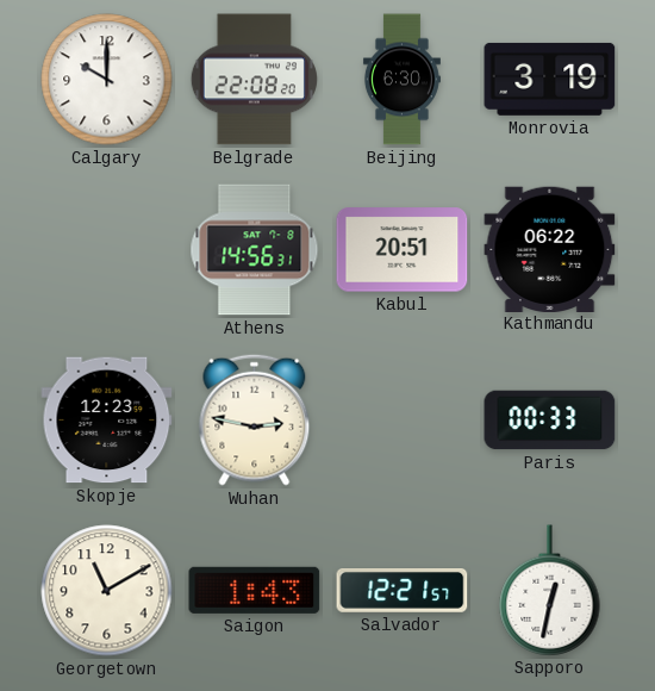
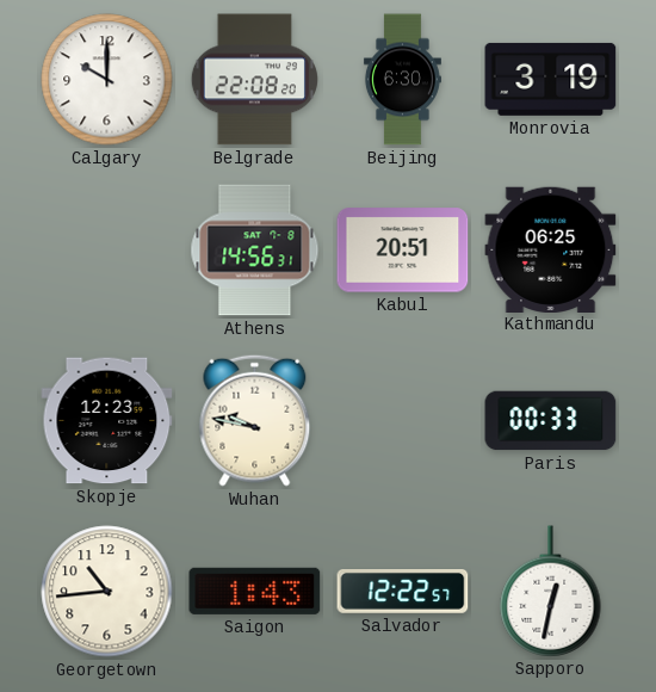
Kathmandu: 06:22 -> 06:25
Wuhan: 2:47 -> 9:47
Georgetown: 11:10 -> 10:44
Salvador: 12:21 -> 12:22
